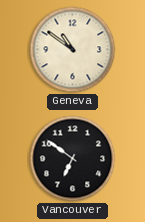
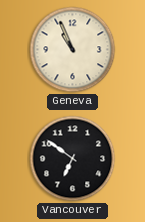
Geneva: 10:51 -> 10:56
